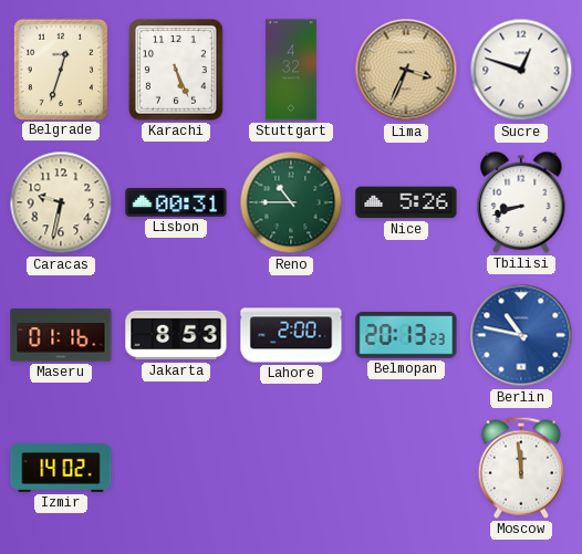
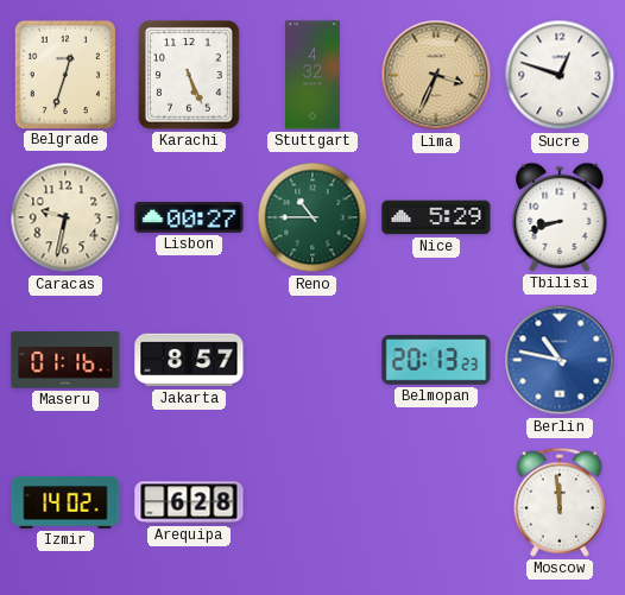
Lisbon: 00:31 -> 00:27
Nice: 5:26 -> 5:29
Jakarta: 8:53 -> 8:57
Lahore: 2:00 -> none
Arequipa: none -> 6:28
